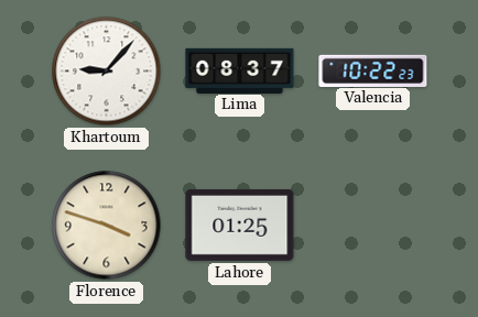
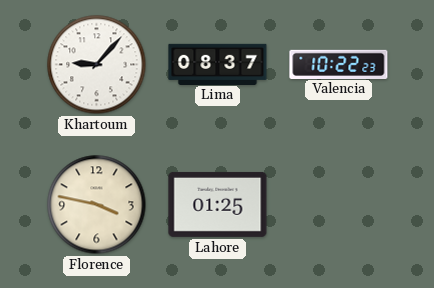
Florence: 3:48 -> 3:47
